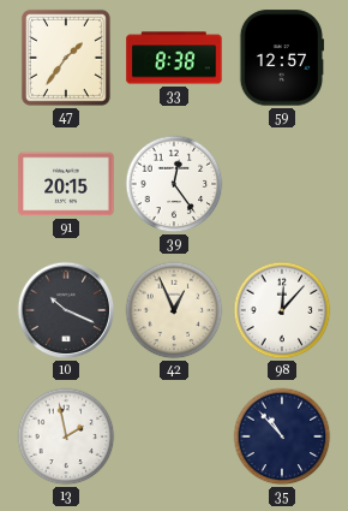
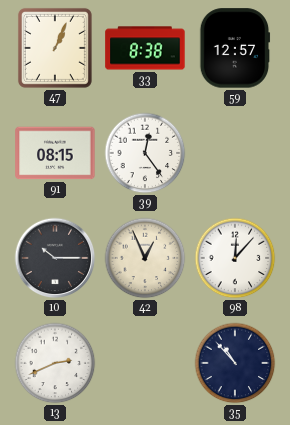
47: 1:36 -> 1:04
91: 20:15 -> 08:15
10: 10:19 -> 10:15
13: 1:58 -> 2:41
